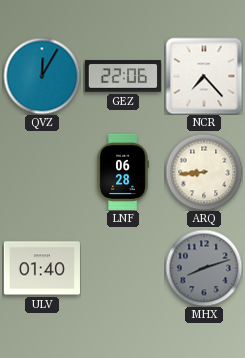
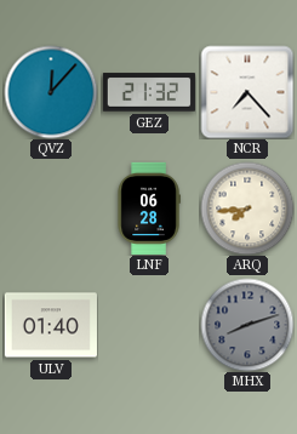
QVZ: 12:05 -> 12:07
GEZ: 22:06 -> 21:32
ARQ: 8:44 -> 7:44
